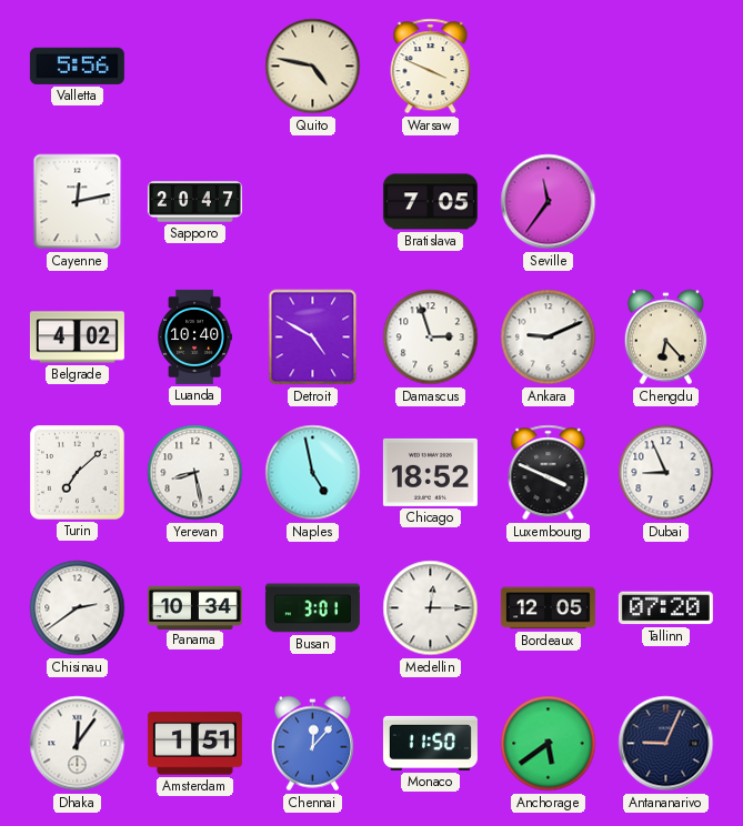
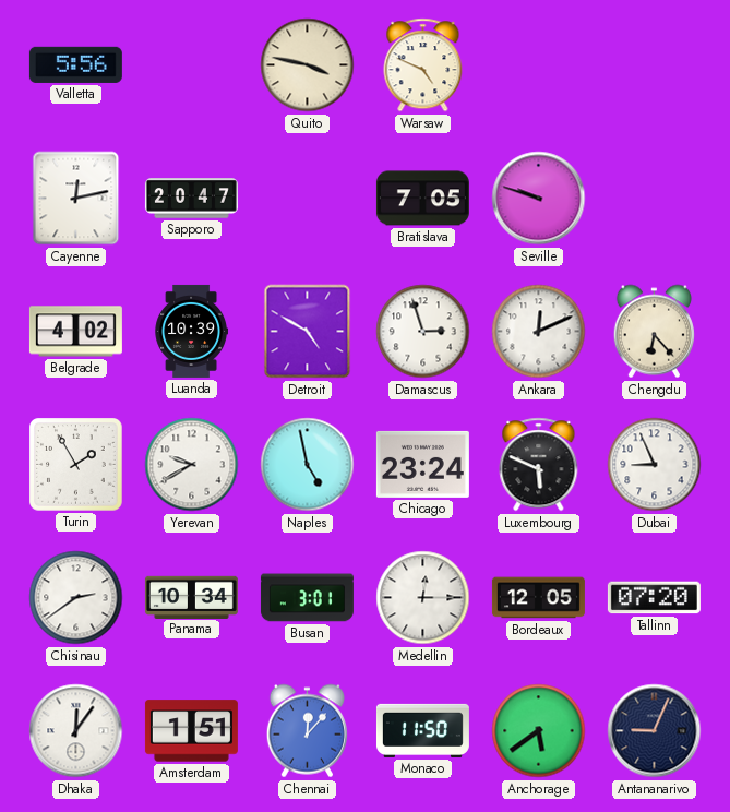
Quito: 4:47 -> 3:47
Warsaw: 3:49 -> 4:49
Seville: 11:36 -> 9:48
Luanda: 10:40 -> 10:39
Ankara: 9:11 -> 12:11
Turin: 7:08 -> 1:55
Yerevan: 8:28 -> 9:40
Chicago: 18:52 -> 23:24
Luxembourg: 3:49 -> 5:49
